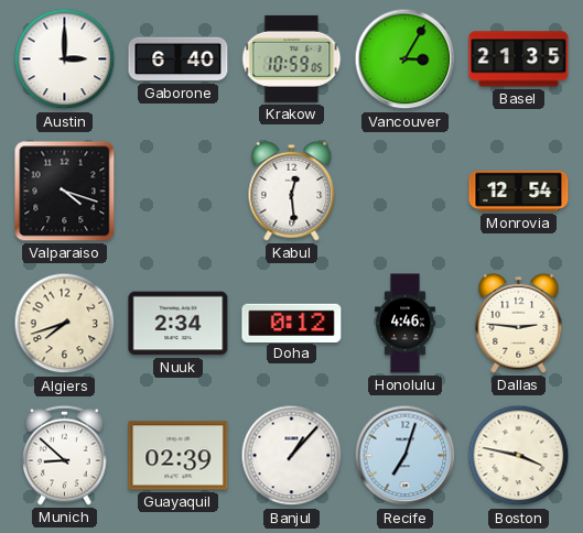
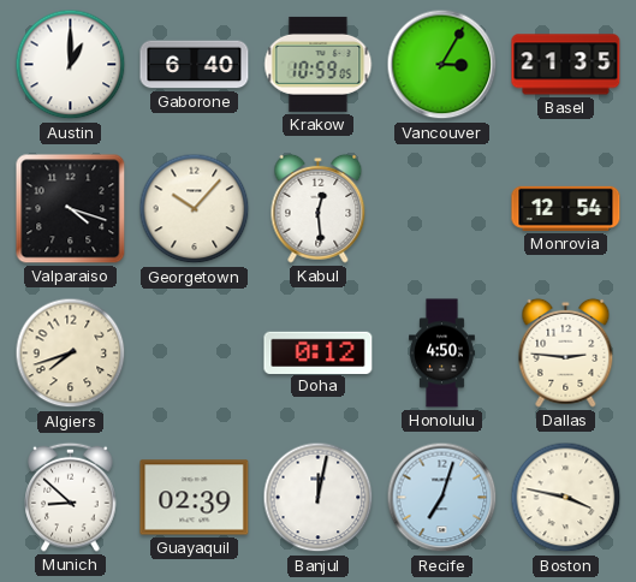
Austin: 3:00 -> 1:00
Georgetown: none -> 10:07
Nuuk: 2:34 -> none
Honolulu: 4:46 -> 4:50
Banjul: 1:07 -> 12:02
